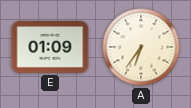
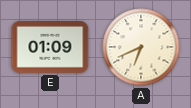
A: 6:36 -> 6:41
